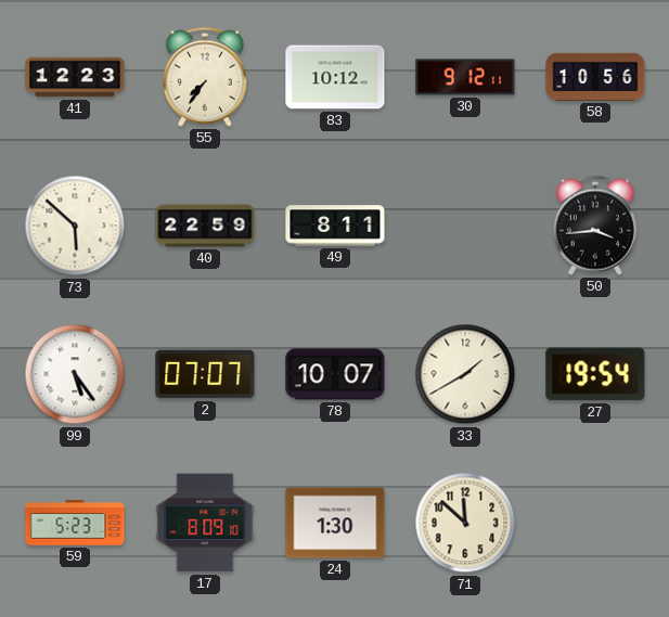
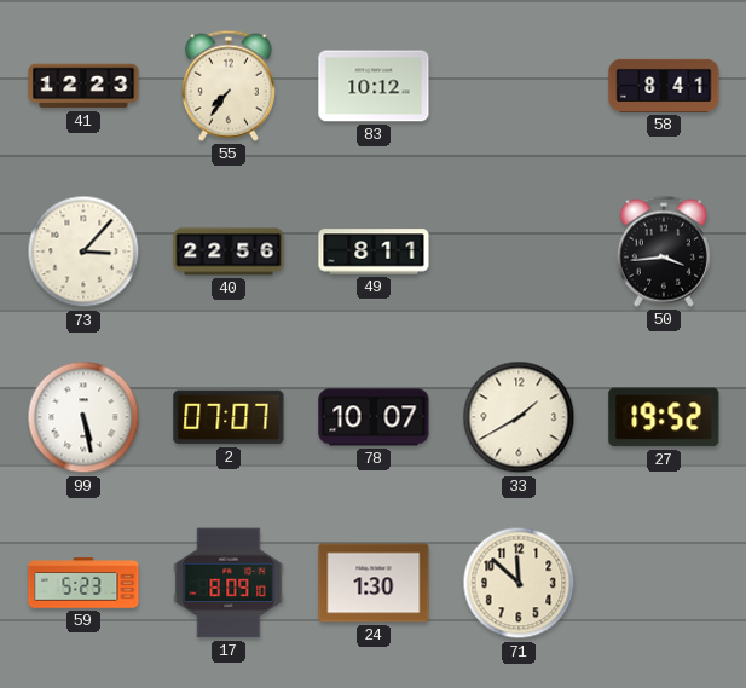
30: 9:12 -> none
58: 10:56 -> 8:41
73: 5:52 -> 3:07
40: 22:59 -> 22:56
99: 5:24 -> 5:28
27: 19:54 -> 19:52
